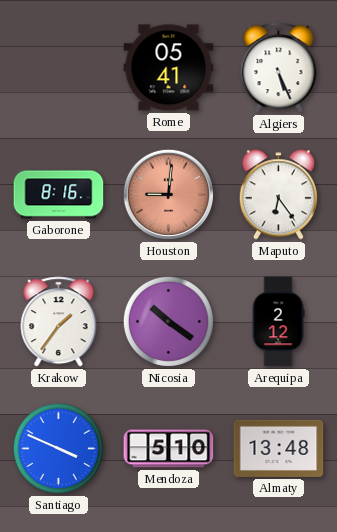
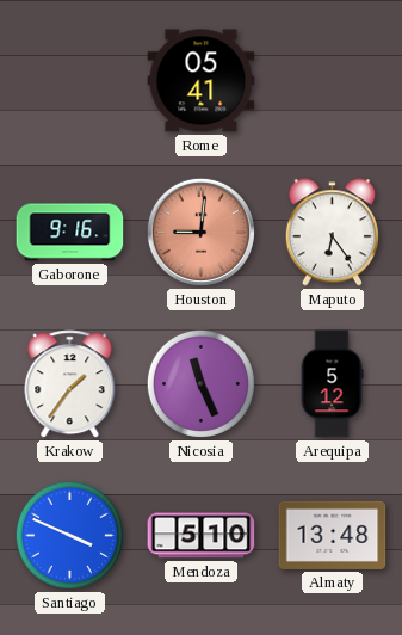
Algiers: 5:26 -> none
Gaborone: 8:16 -> 9:16
Nicosia: 10:21 -> 11:26
Arequipa: 2:12 -> 5:12
